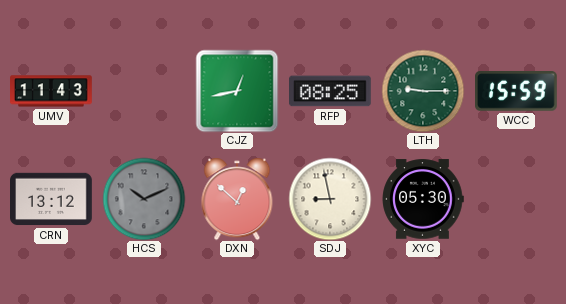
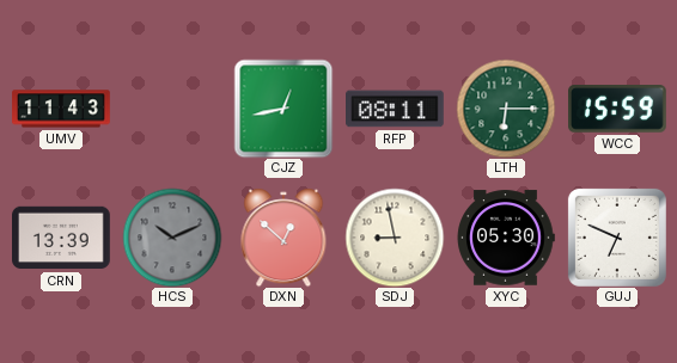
RFP: 08:25 -> 08:11
LTH: 9:15 -> 6:15
CRN: 13:12 -> 13:39
GUJ: none -> 6:49
